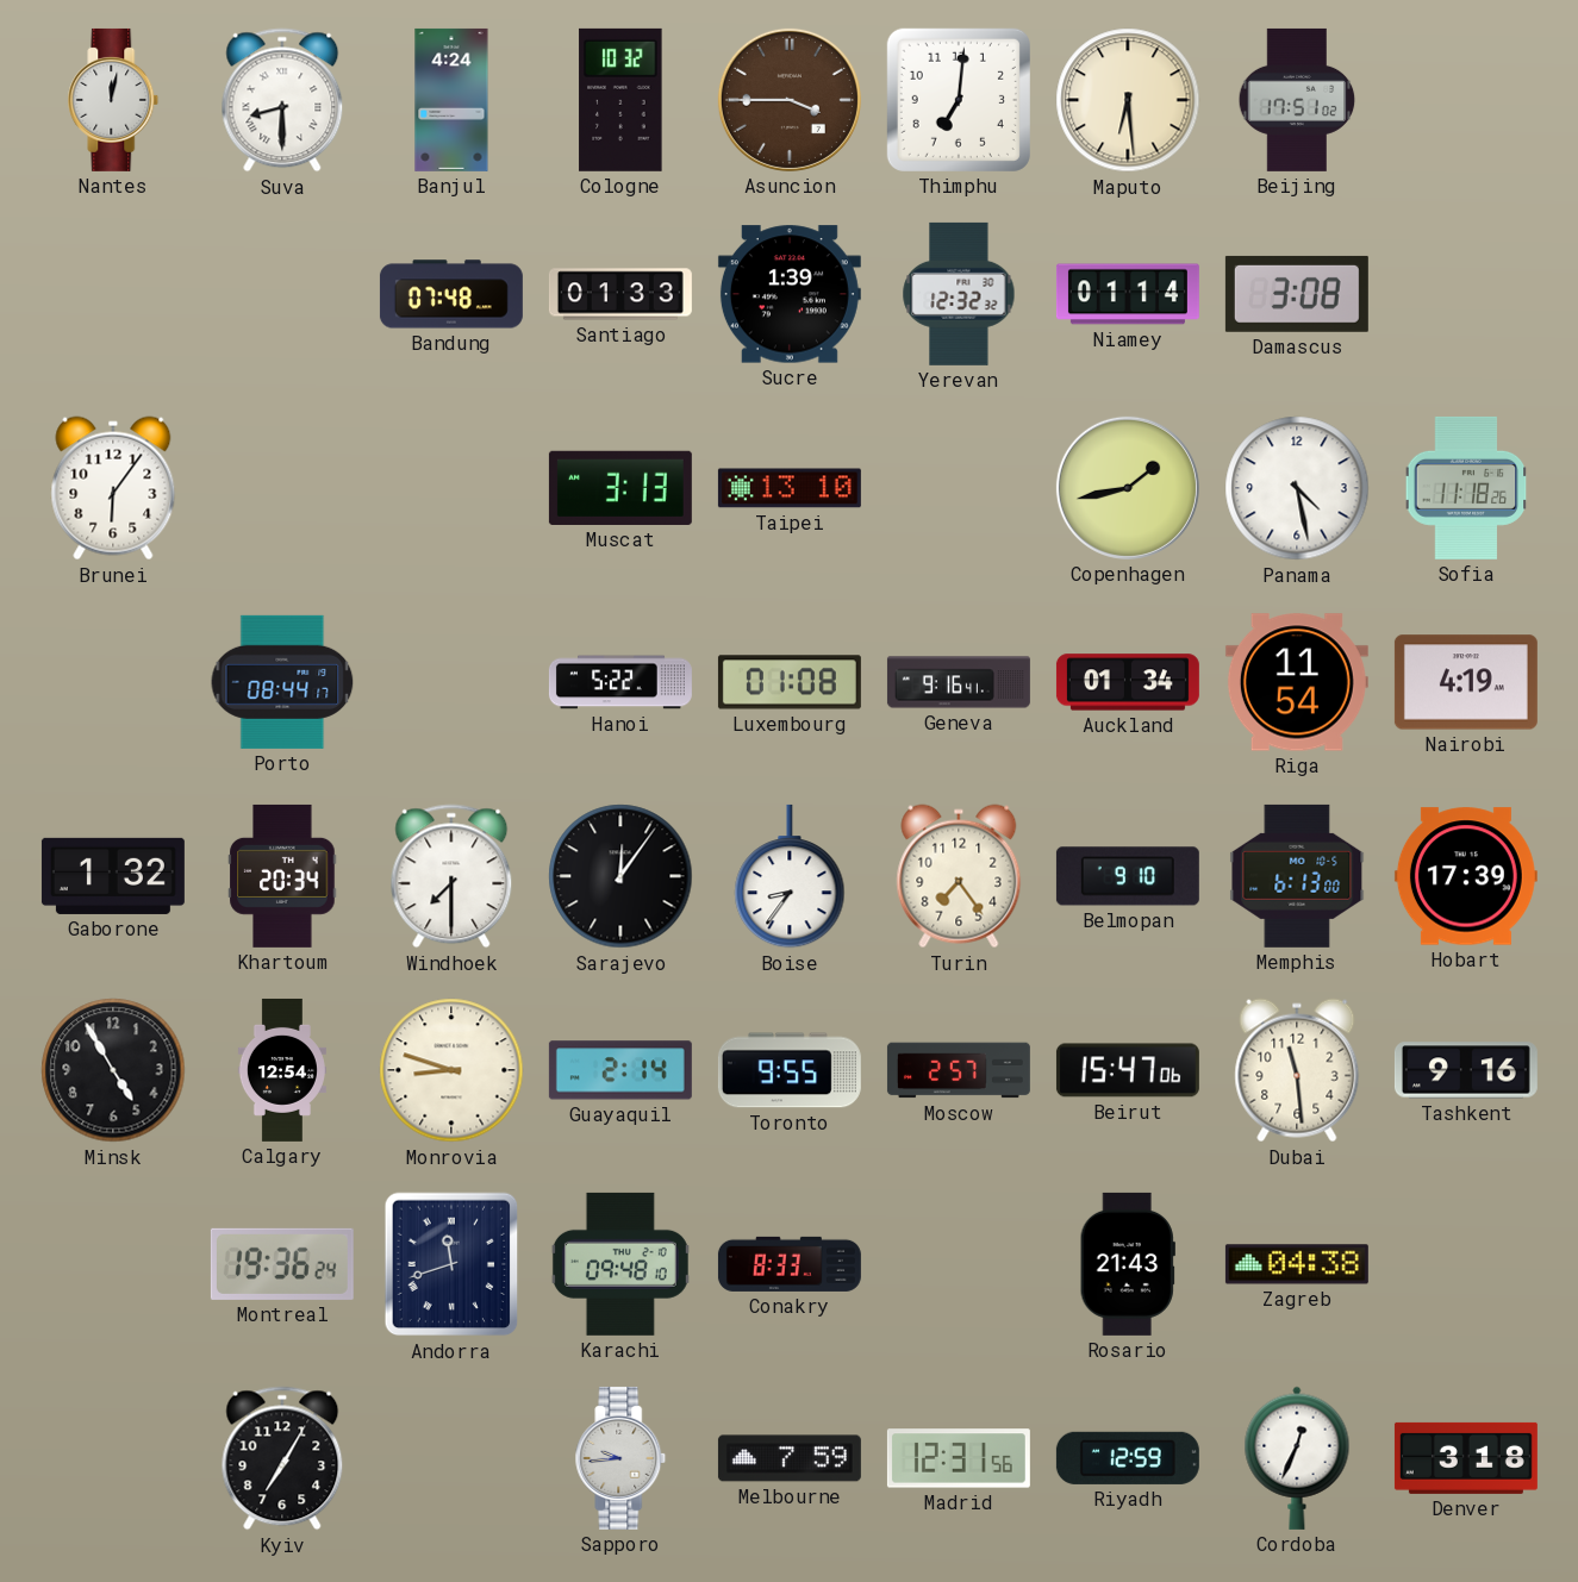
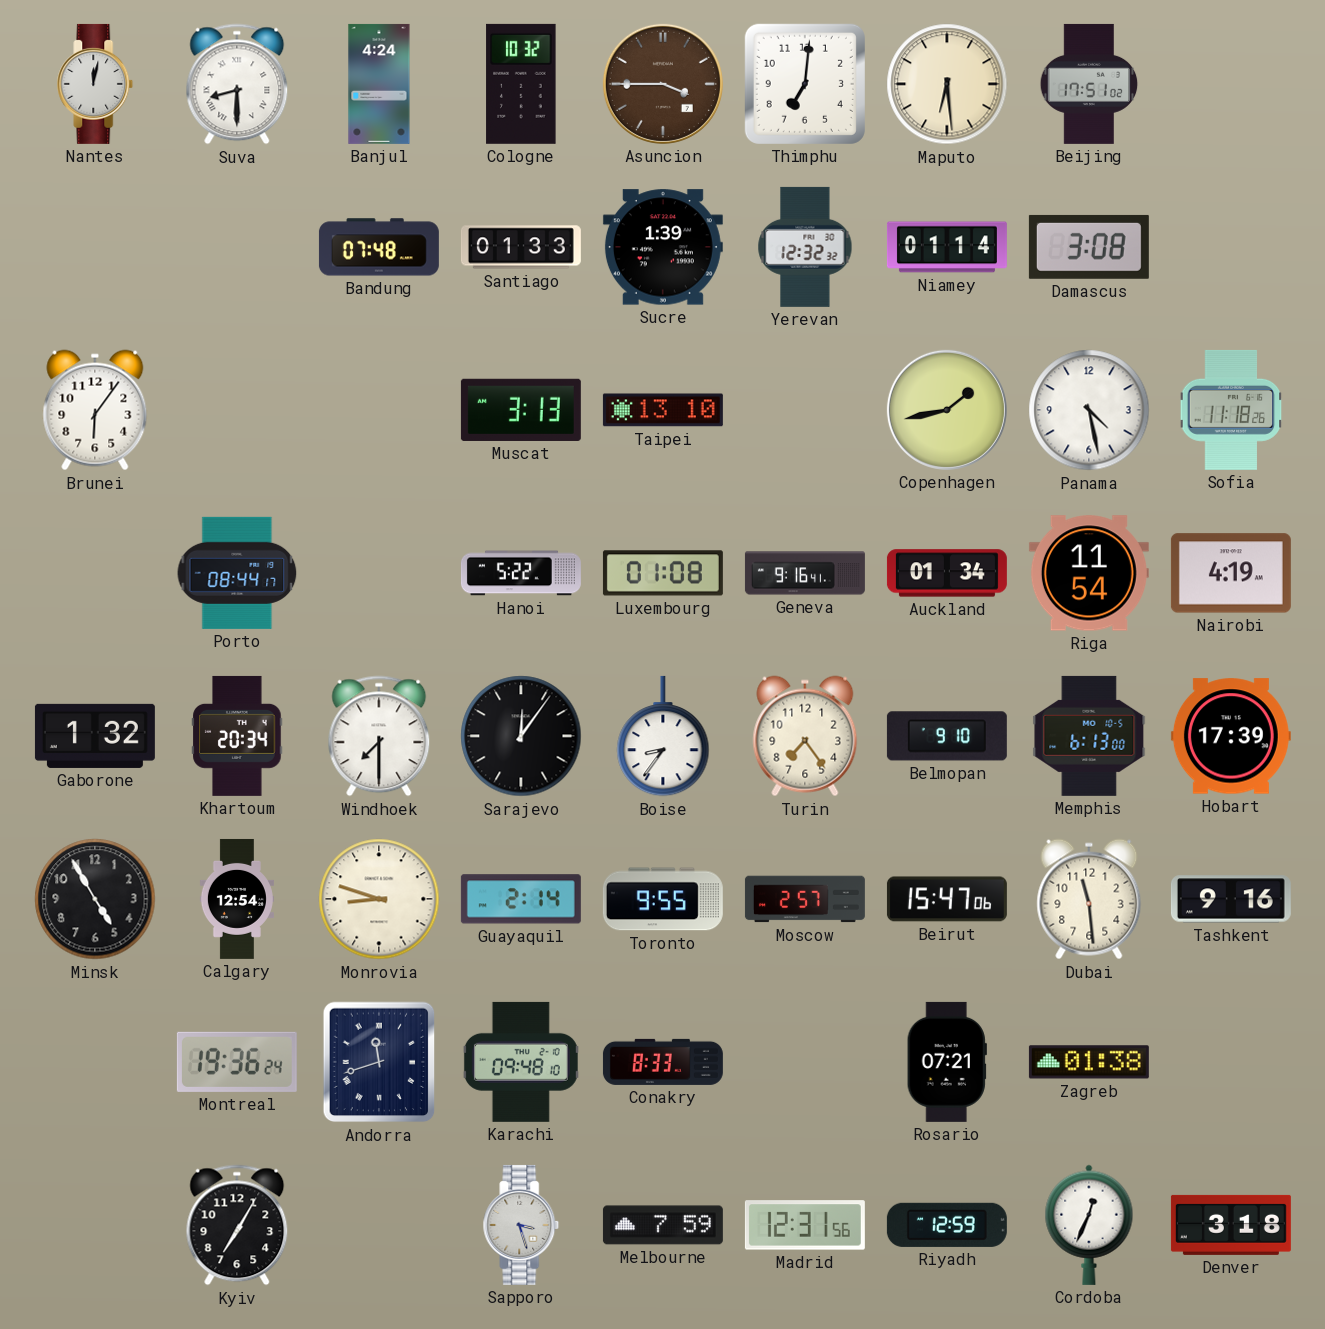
Rosario: 21:43 -> 07:21
Zagreb: 04:38 -> 01:38
Sapporo: 9:44 -> 3:27
